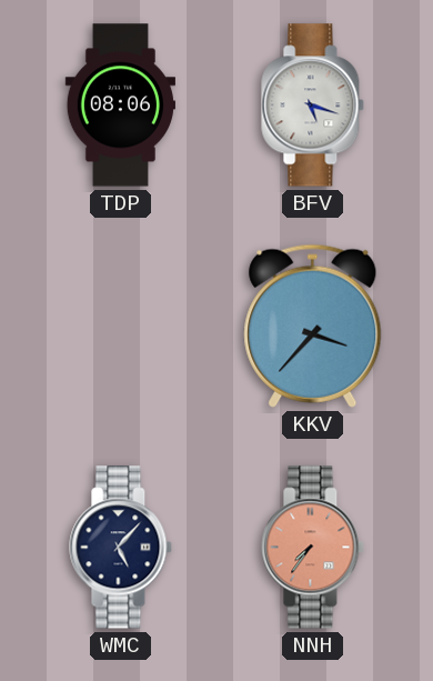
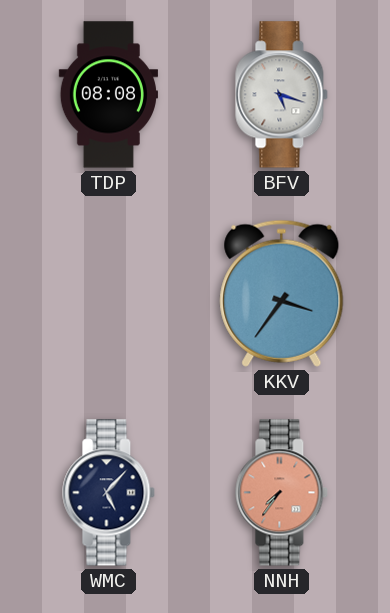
TDP: 08:06 -> 08:08
KKV: 3:37 -> 3:36
